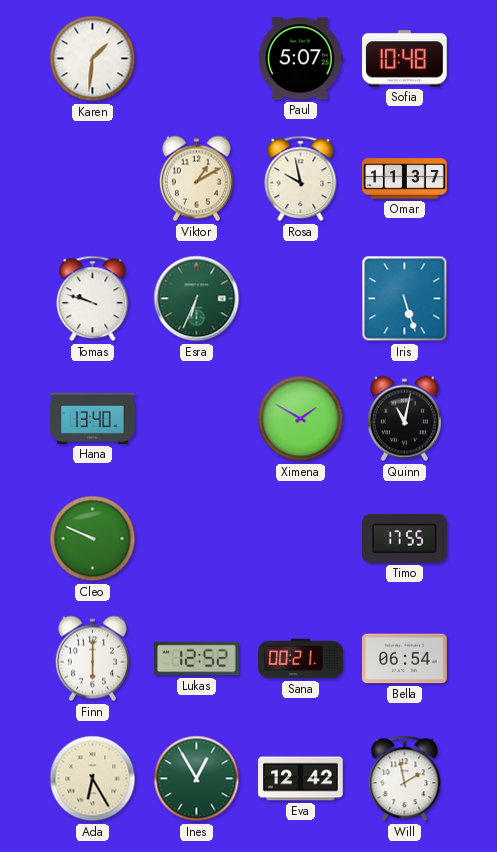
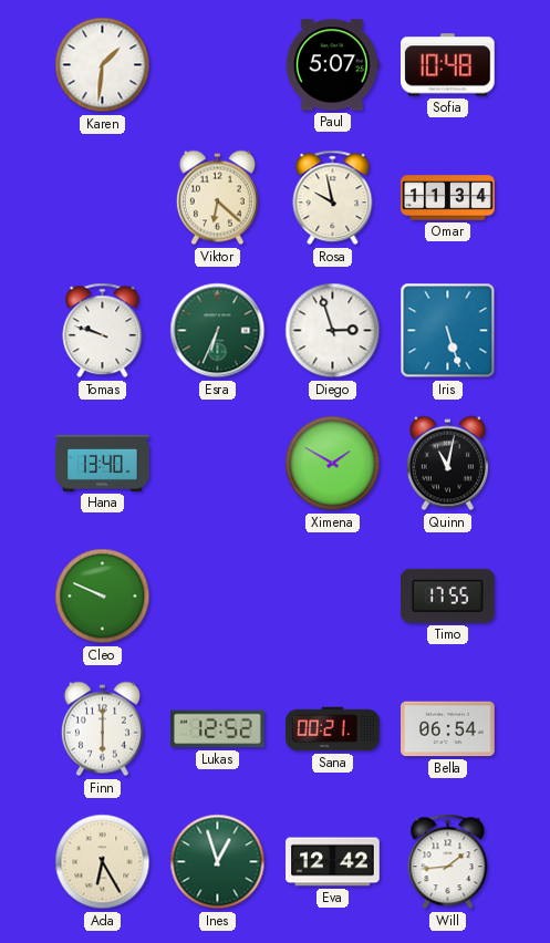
Viktor: 1:10 -> 6:22
Omar: 11:37 -> 11:34
Diego: none -> 2:57
Ines: 12:55 -> 12:57
Will: 1:58 -> 1:44
